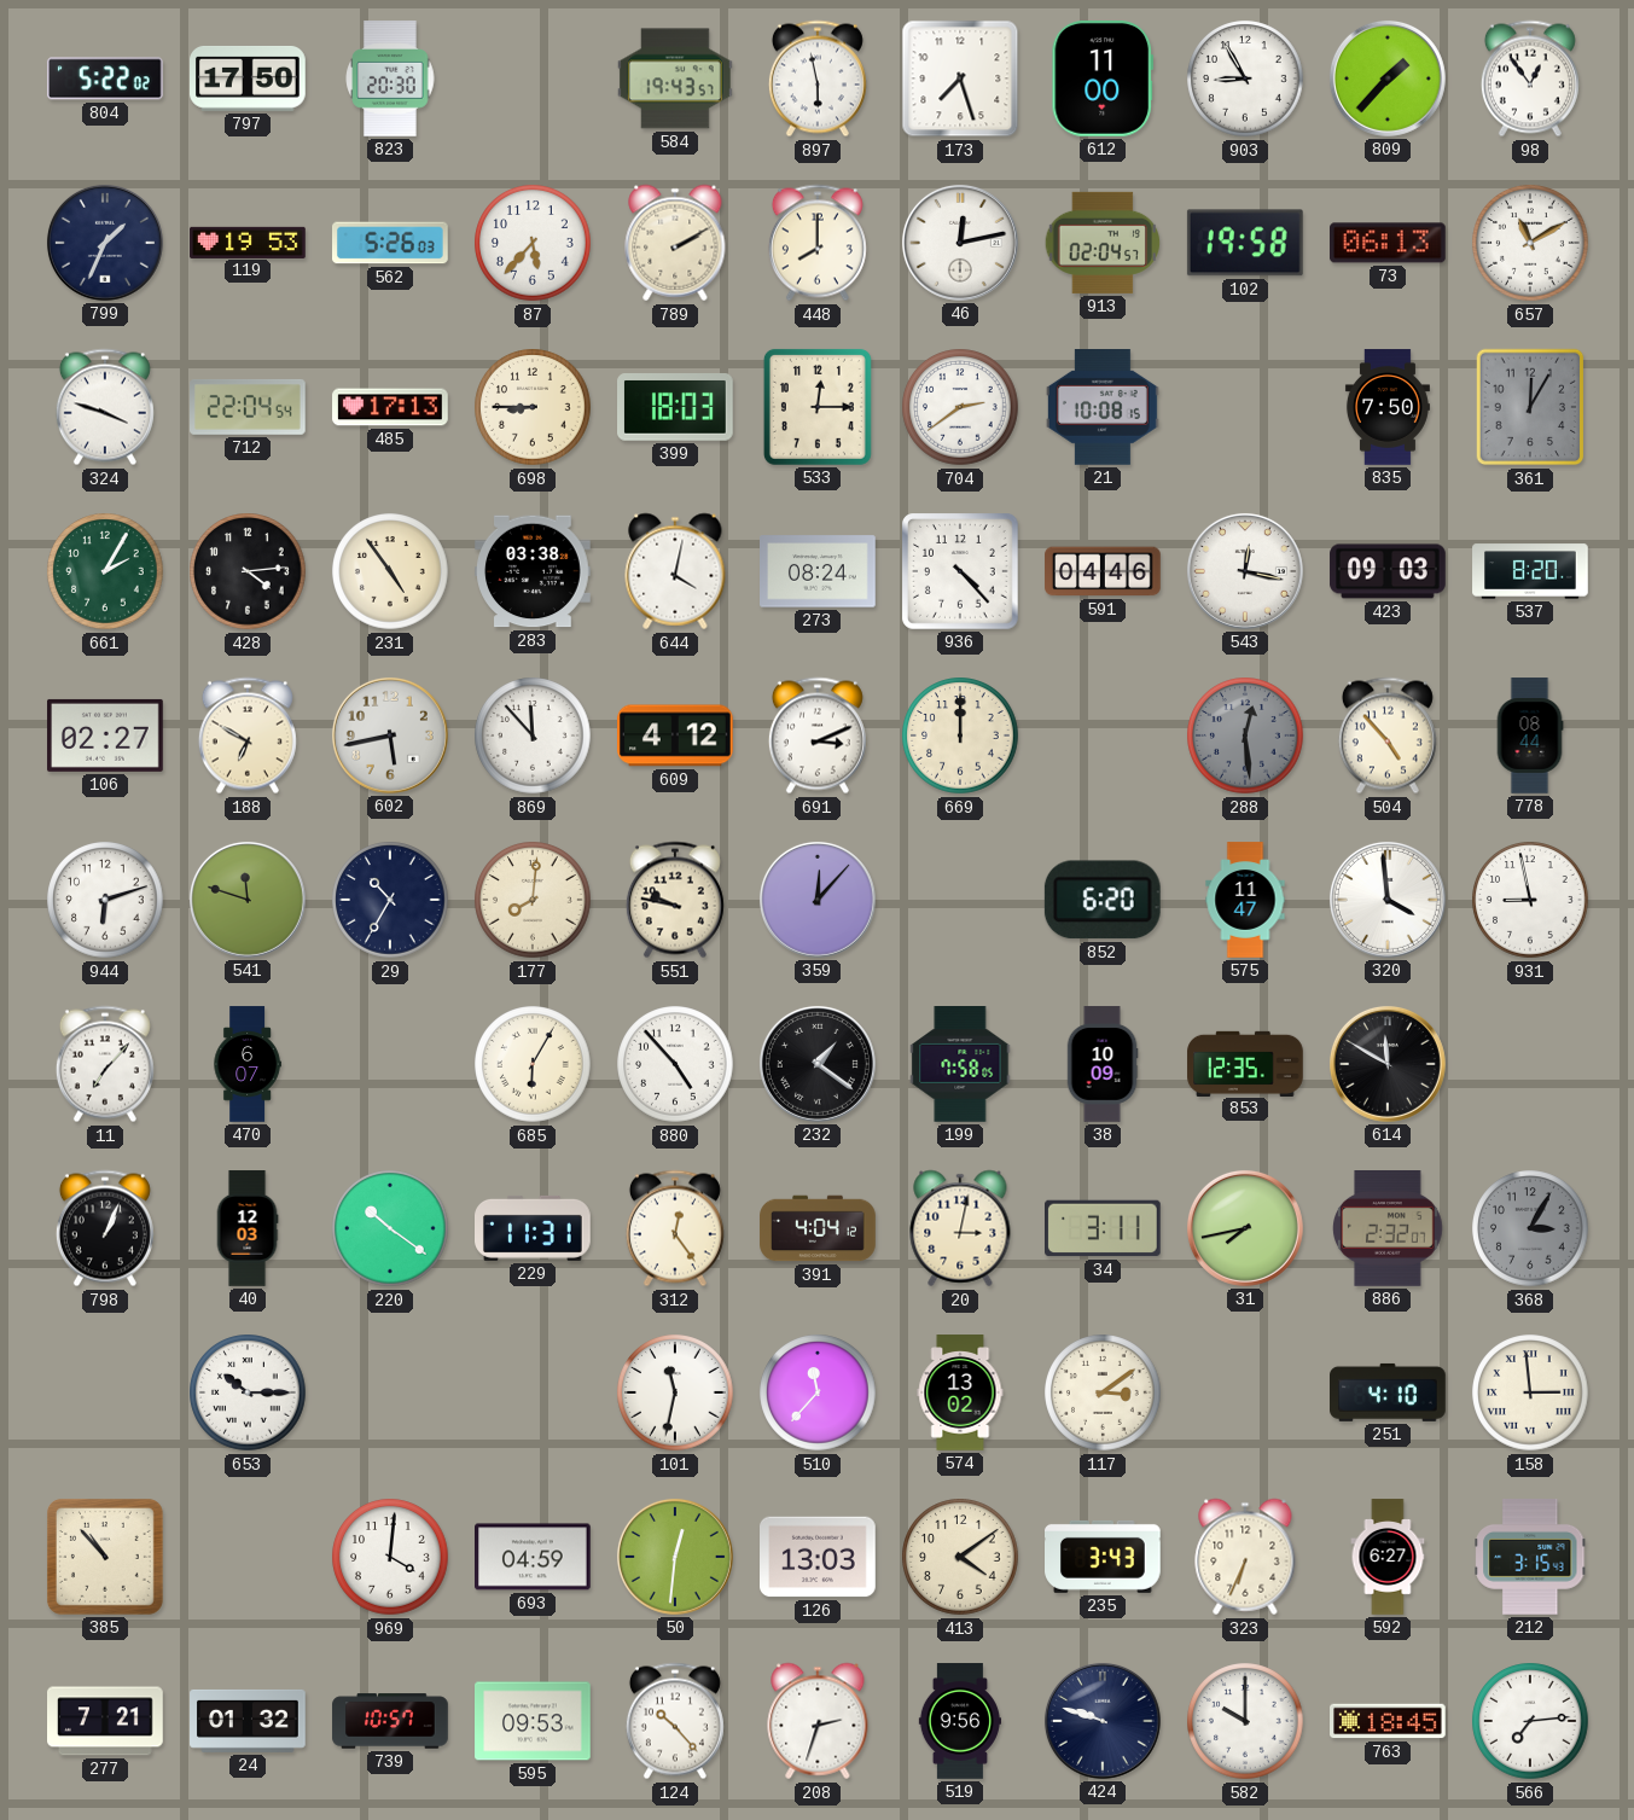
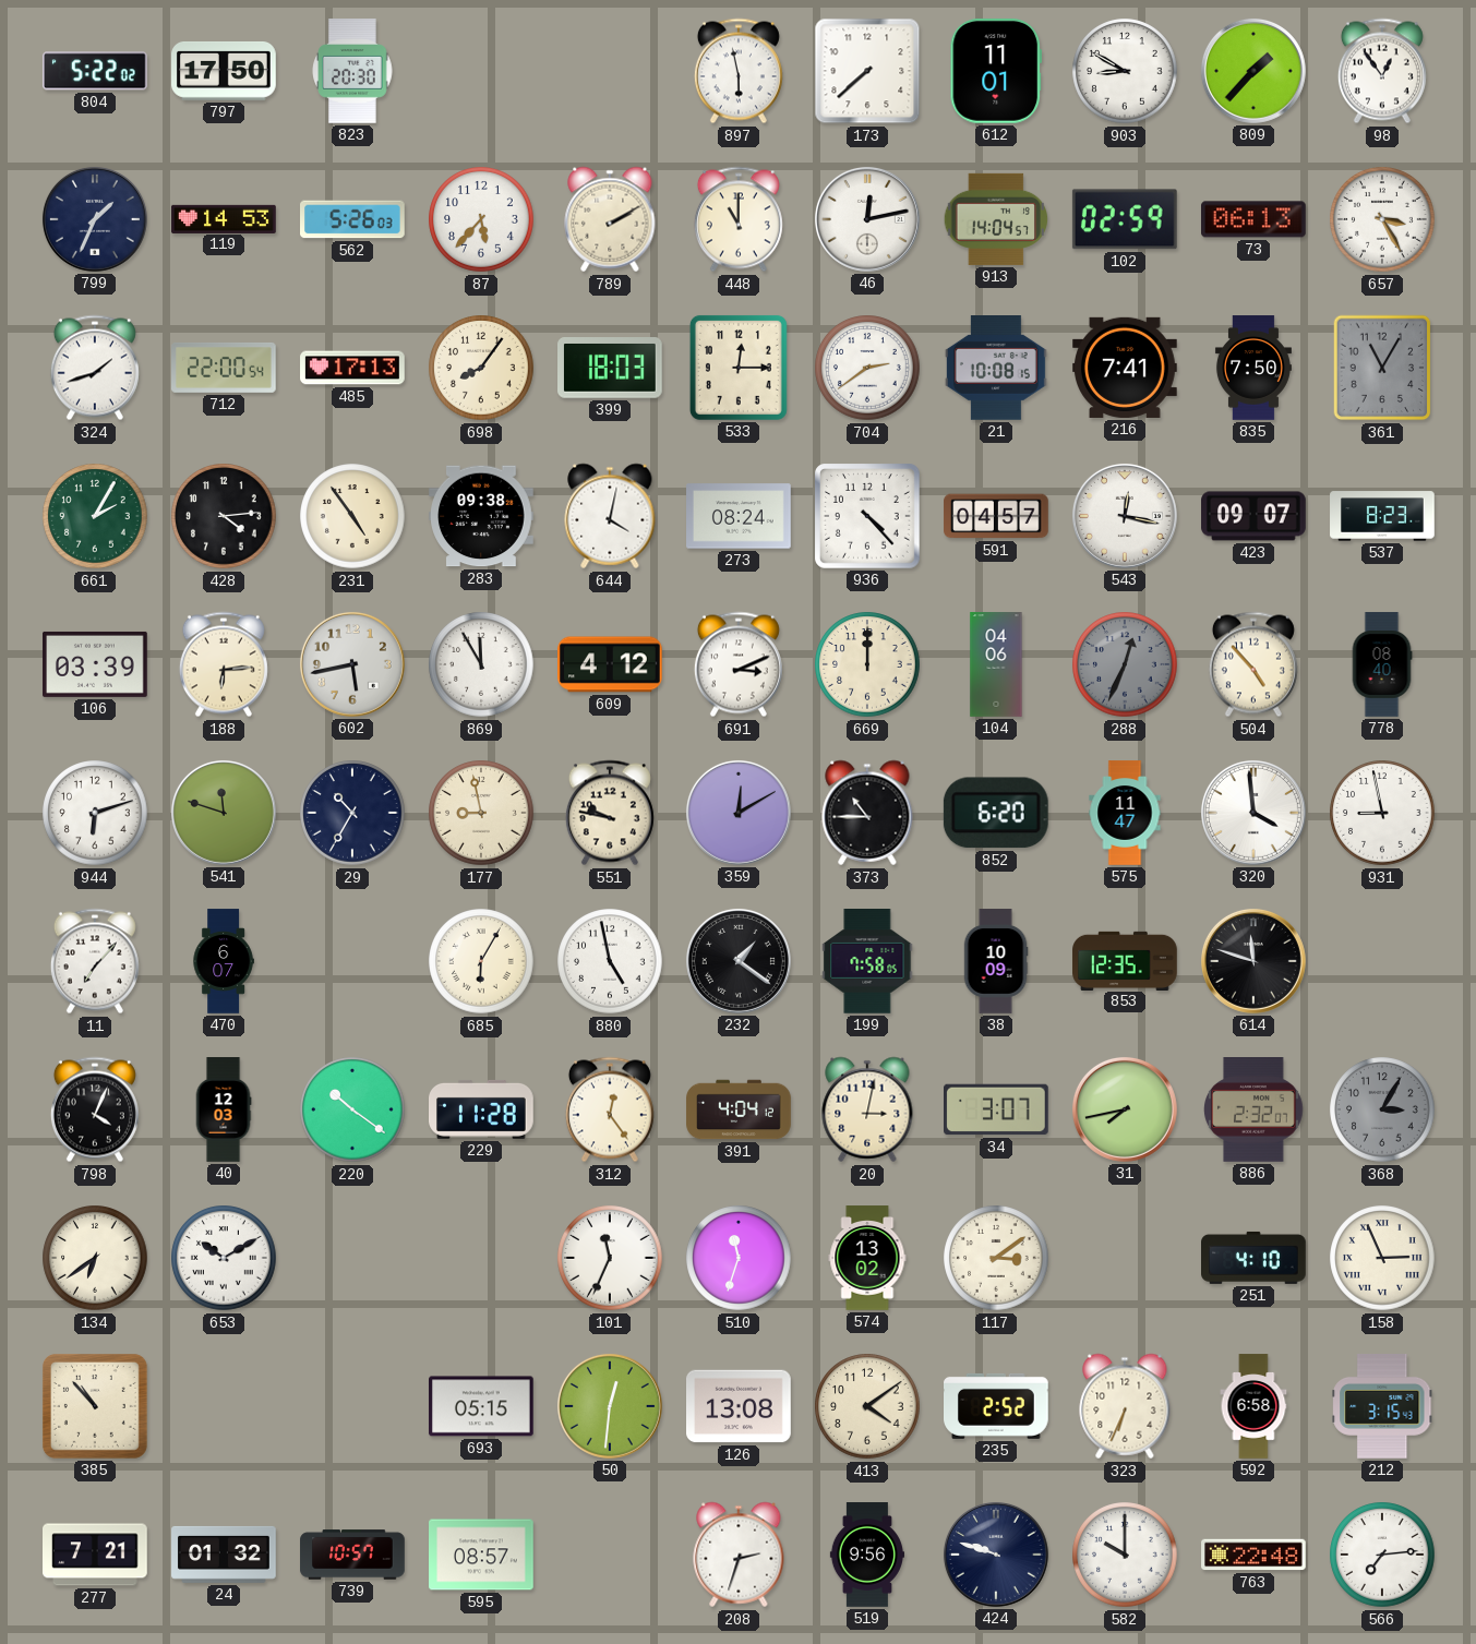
584: 19:43 -> none
173: 7:27 -> 7:38
612: 11:00 -> 11:01
903: 8:55 -> 8:50
119: 19:53 -> 14:53
448: 8:00 -> 11:00
913: 02:04 -> 14:04
102: 19:58 -> 02:59
657: 11:10 -> 3:25
324: 3:48 -> 1:42
712: 22:04 -> 22:00
698: 8:45 -> 8:06
216: none -> 7:41
361: 12:05 -> 11:05
283: 03:38 -> 09:38
591: 04:46 -> 04:57
423: 09:03 -> 09:07
537: 8:20 -> 8:23
106: 02:27 -> 03:39
188: 6:50 -> 6:14
869: 11:53 -> 11:55
104: none -> 04:06
288: 12:29 -> 12:34
778: 08:44 -> 08:40
177: 8:01 -> 8:58
359: 12:07 -> 12:10
373: none -> 10:45
880: 4:53 -> 4:58
614: 11:50 -> 11:48
798: 1:04 -> 4:04
229: 11:31 -> 11:28
34: 3:11 -> 3:07
134: none -> 6:39
653: 10:15 -> 10:10
101: 11:32 -> 11:34
510: 11:37 -> 11:33
158: 2:59 -> 2:56
969: 4:01 -> none
693: 04:59 -> 05:15
126: 13:03 -> 13:08
235: 3:43 -> 2:52
592: 6:27 -> 6:58
595: 09:53 -> 08:57
124: 10:23 -> none
763: 18:45 -> 22:48
